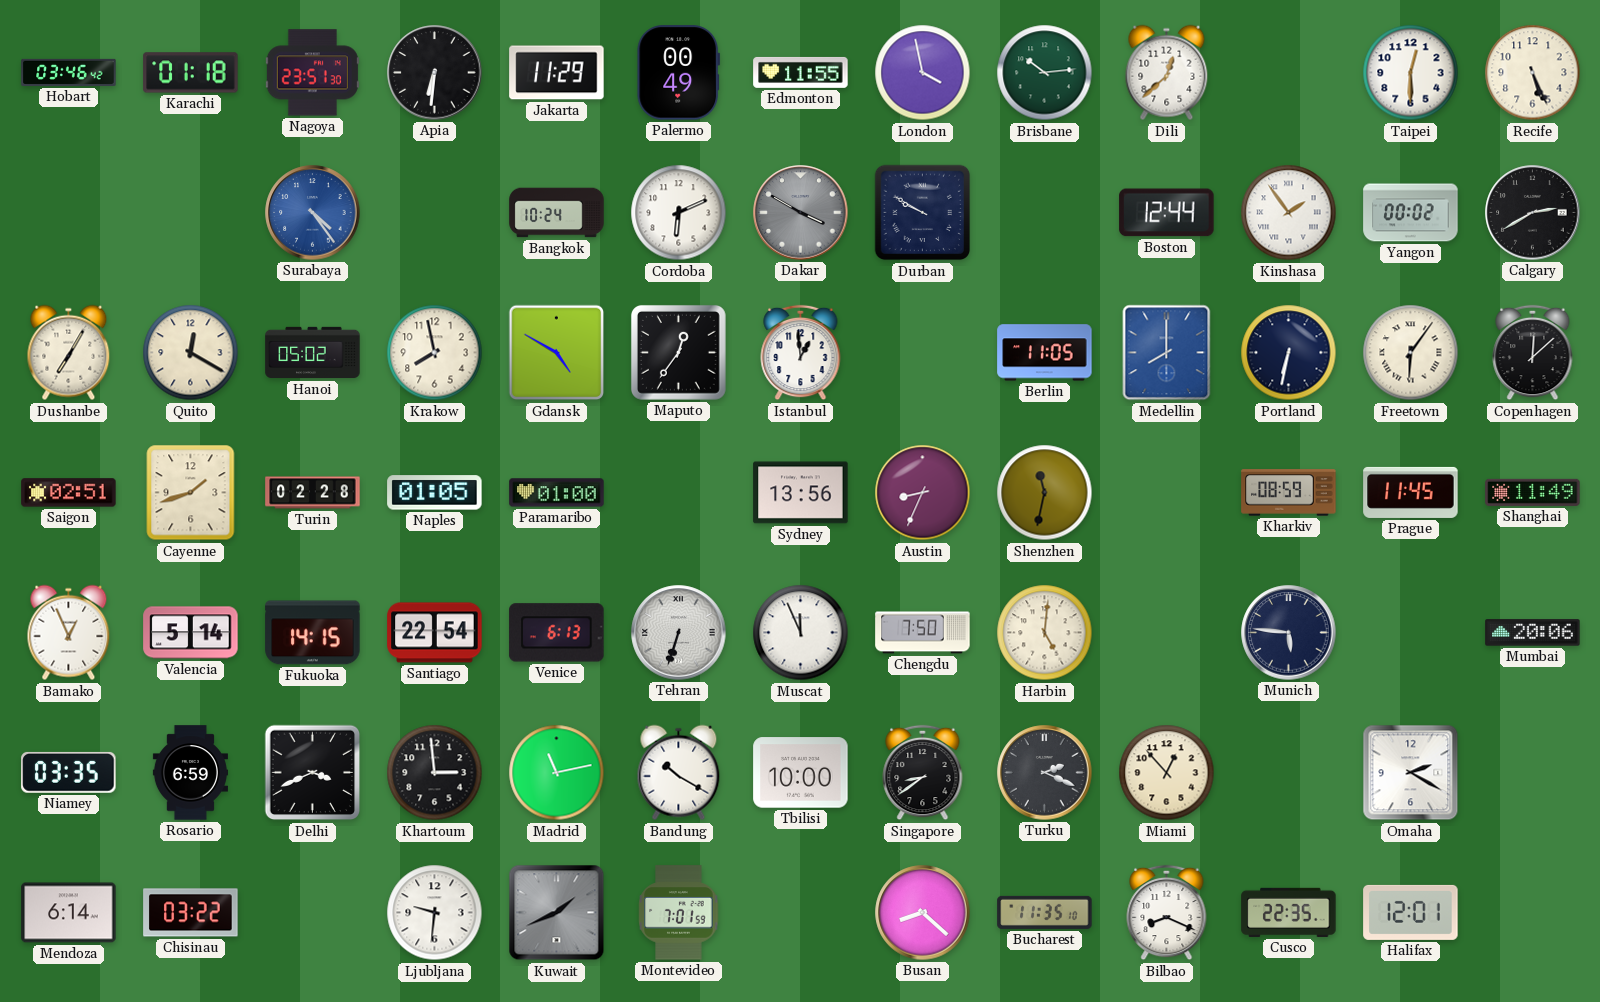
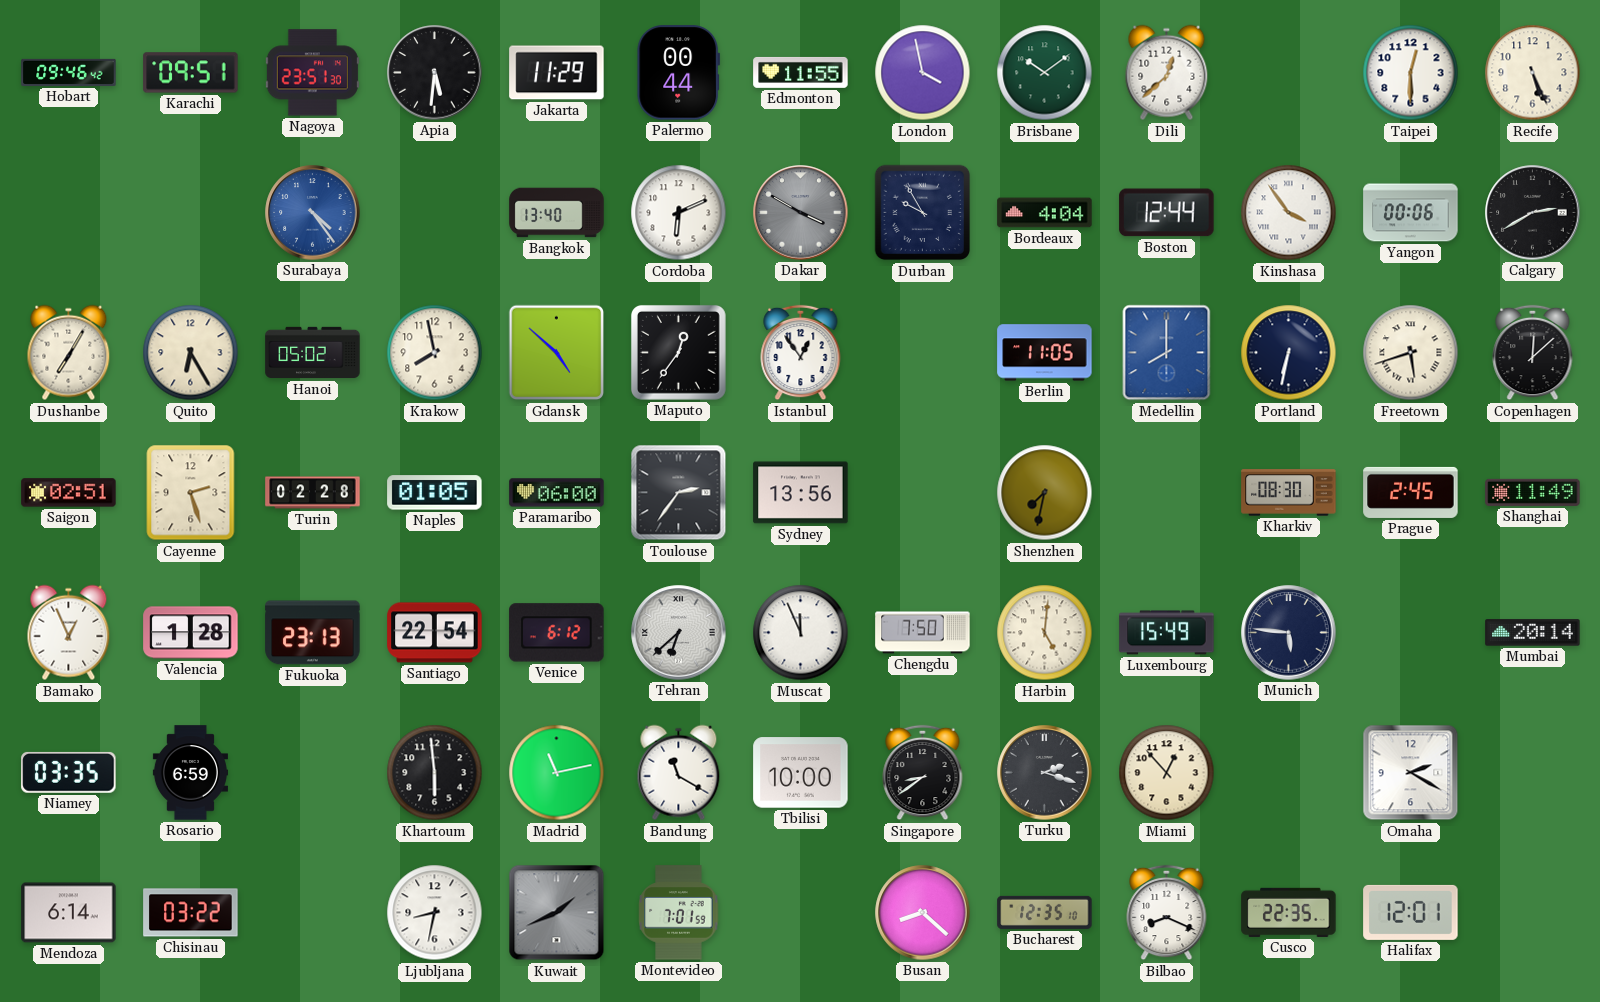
Hobart: 03:46 -> 09:46
Karachi: 01:18 -> 09:51
Apia: 6:31 -> 5:31
Palermo: 00:49 -> 00:44
Brisbane: 10:14 -> 10:09
Bangkok: 10:24 -> 13:40
Durban: 9:50 -> 9:55
Bordeaux: none -> 4:04
Kinshasa: 1:54 -> 3:54
Yangon: 00:02 -> 00:06
Quito: 12:20 -> 6:25
Gdansk: 4:50 -> 4:52
Istanbul: 12:59 -> 12:54
Freetown: 6:06 -> 5:42
Cayenne: 1:42 -> 2:27
Paramaribo: 01:00 -> 06:00
Toulouse: none -> 2:36
Austin: 8:34 -> none
Shenzhen: 11:32 -> 7:32
Kharkiv: 08:59 -> 08:30
Prague: 11:45 -> 2:45
Valencia: 5:14 -> 1:28
Fukuoka: 14:15 -> 23:13
Venice: 6:13 -> 6:12
Tehran: 6:33 -> 6:38
Luxembourg: none -> 15:49
Mumbai: 20:06 -> 20:14
Delhi: 3:41 -> none
Khartoum: 2:59 -> 5:59
Bandung: 10:20 -> 11:20
Turku: 2:19 -> 2:18
Ljubljana: 9:31 -> 8:32
Bucharest: 11:35 -> 12:35
